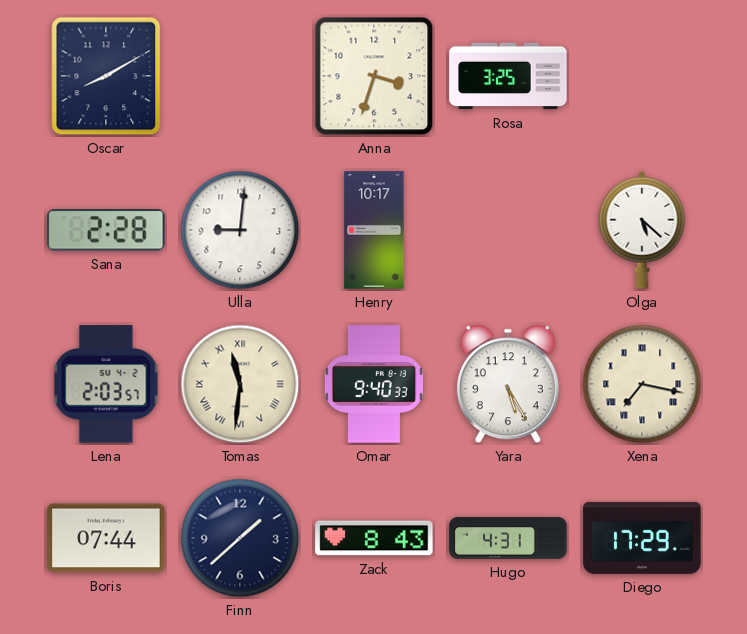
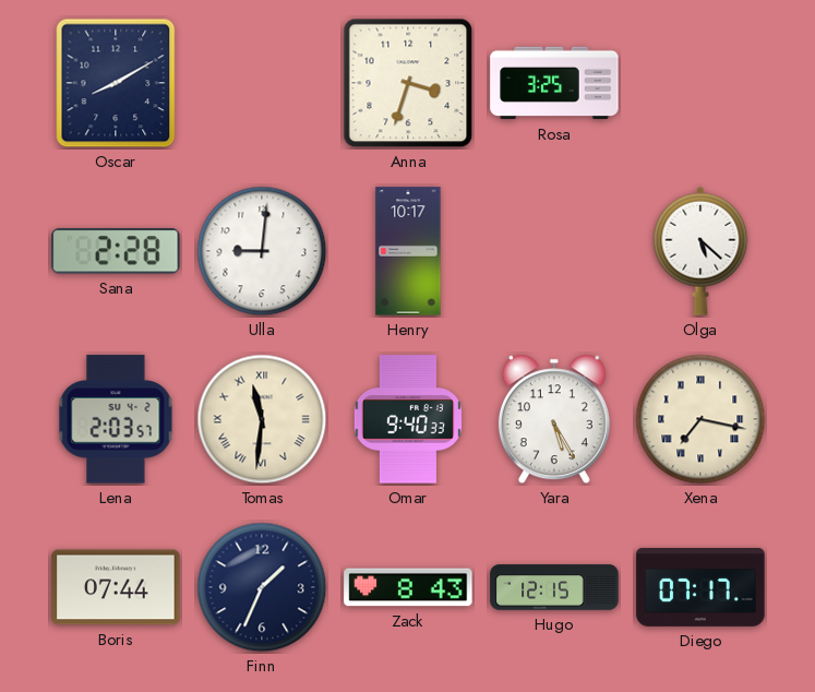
Finn: 1:38 -> 1:34
Hugo: 4:31 -> 12:15
Diego: 17:29 -> 07:17
